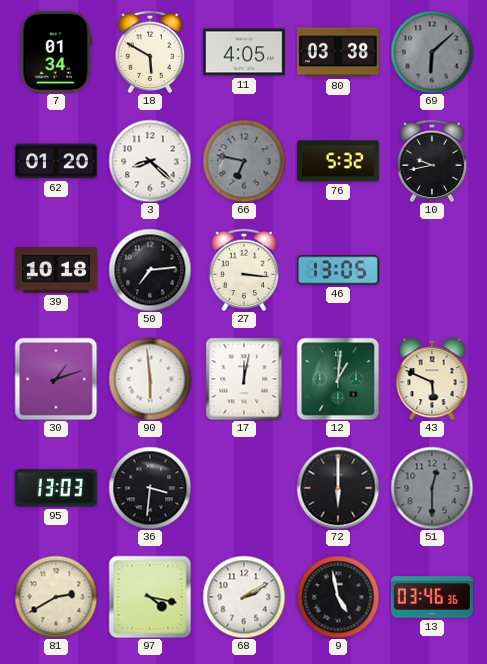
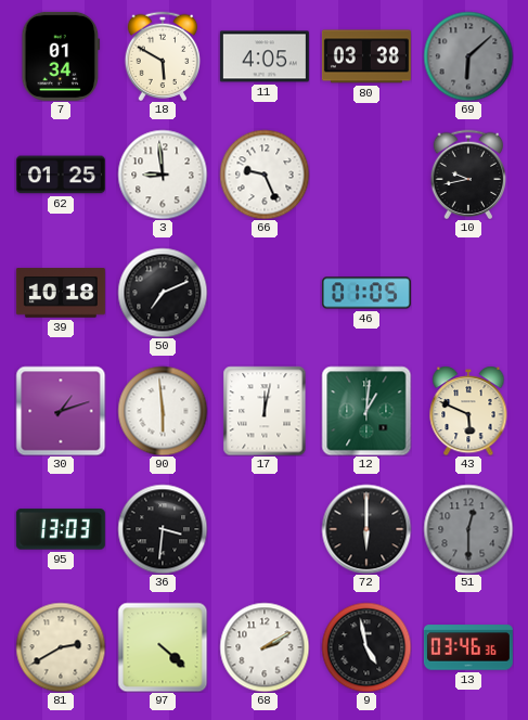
62: 01:20 -> 01:25
3: 8:22 -> 8:59
66: 6:47 -> 9:26
66 dial: grey -> white
76: 5:32 -> none
50: 7:14 -> 7:11
27: 3:16 -> none
46: 13:05 -> 01:05
97: 4:17 -> 4:22
